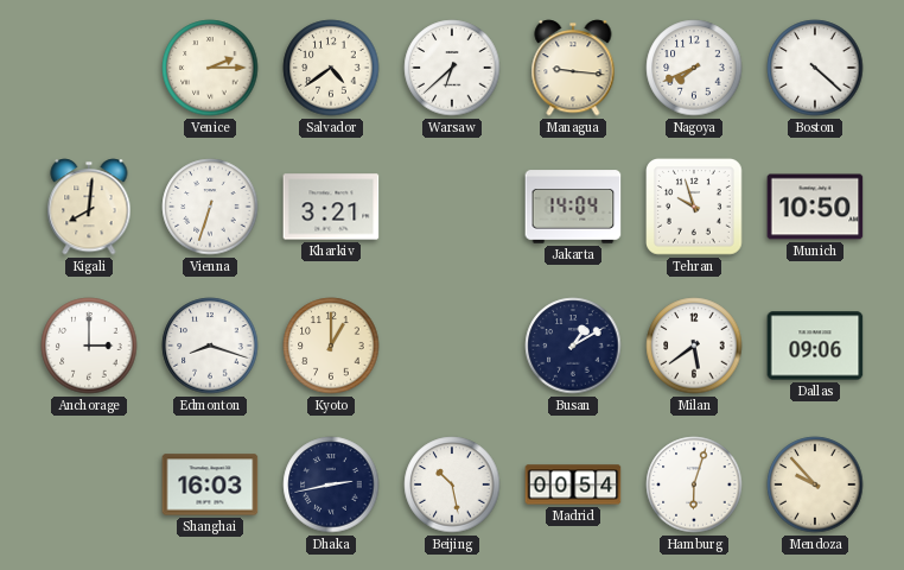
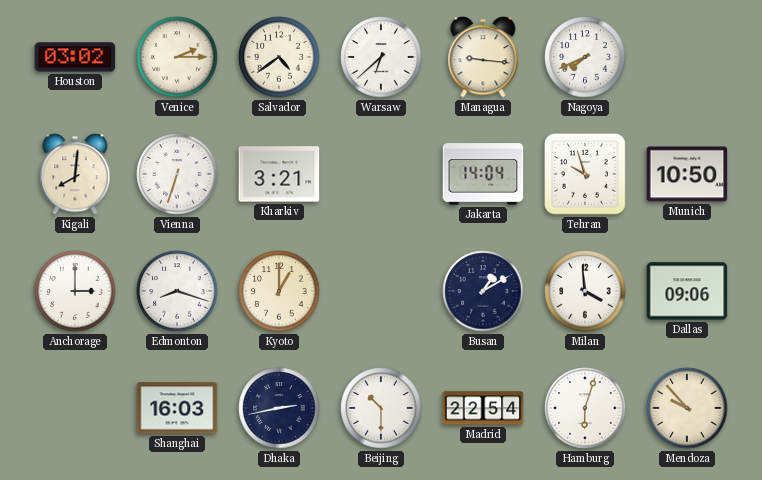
Houston: none -> 03:02
Boston: 4:22 -> none
Milan: 5:39 -> 3:59
Beijing: 10:28 -> 10:30
Madrid: 00:54 -> 22:54
